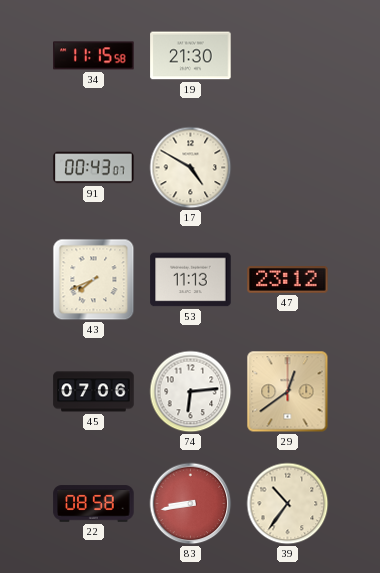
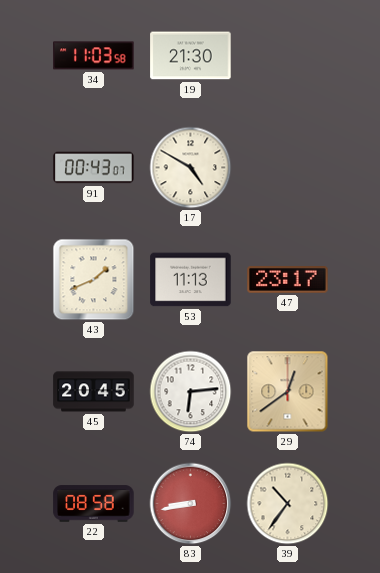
34: 11:15 -> 11:03
43: 7:41 -> 1:41
47: 23:12 -> 23:17
45: 07:06 -> 20:45
